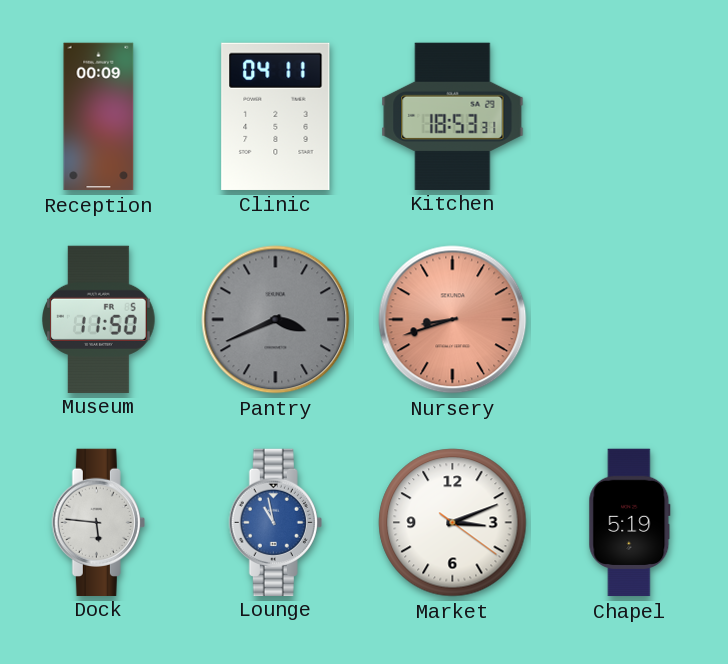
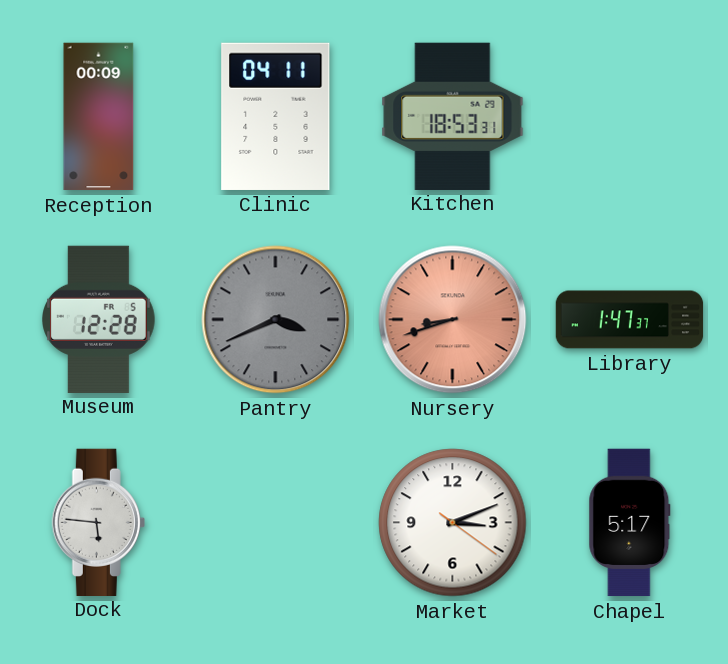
Museum: 11:50 -> 12:28
Library: none -> 1:47
Lounge: 10:58 -> none
Chapel: 5:19 -> 5:17
